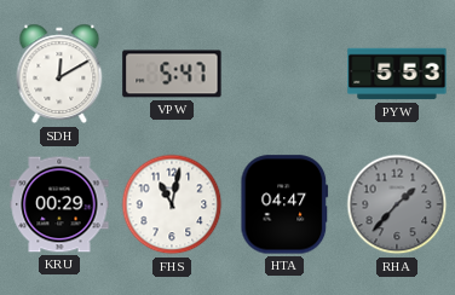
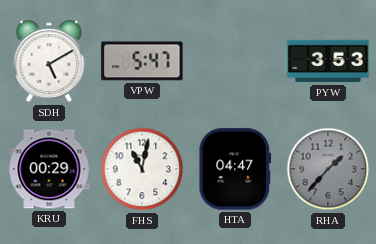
SDH: 12:10 -> 5:10
PYW: 5:53 -> 3:53
